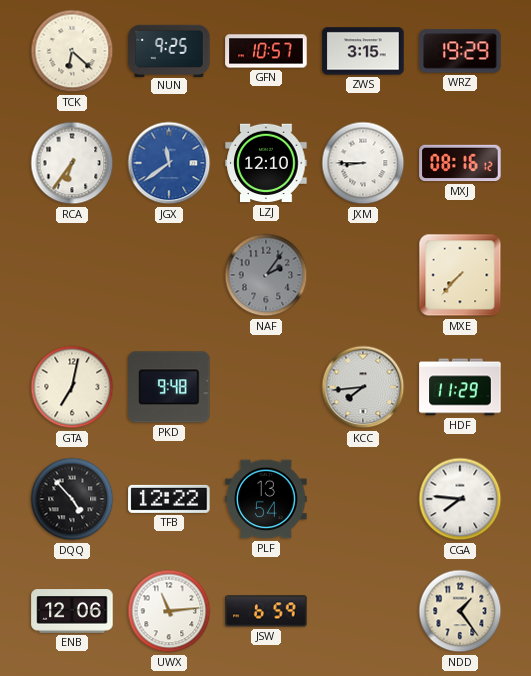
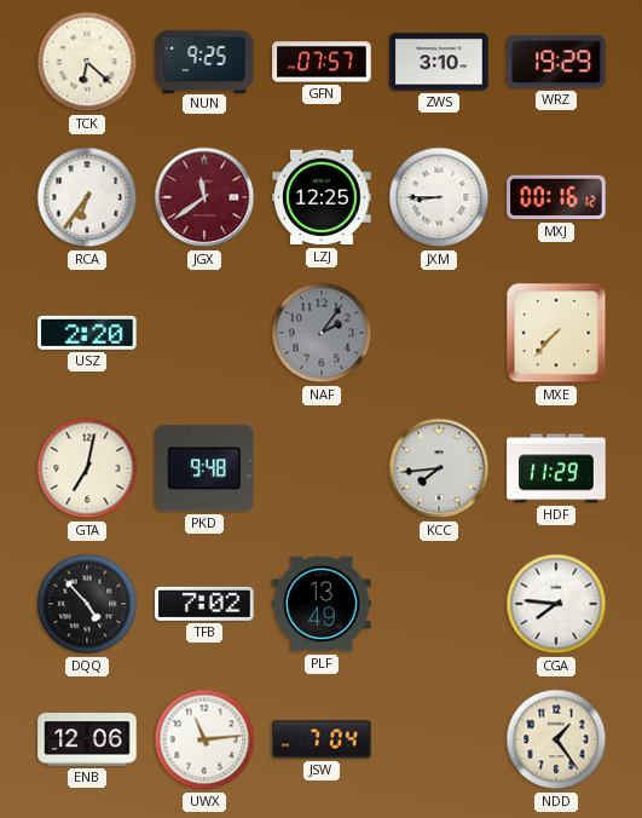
GFN: 10:57 -> 07:57
ZWS: 3:15 -> 3:10
JGX dial: blue -> burgundy
LZJ: 12:10 -> 12:25
MXJ: 08:16 -> 00:16
USZ: none -> 2:20
TFB: 12:22 -> 7:02
PLF: 13:54 -> 13:49
JSW: 6:59 -> 7:04
